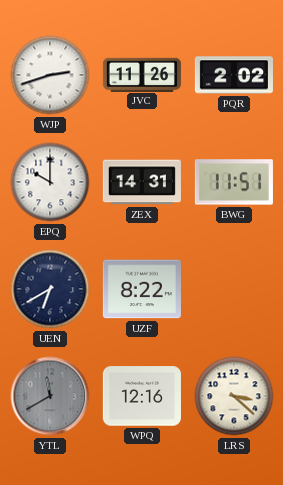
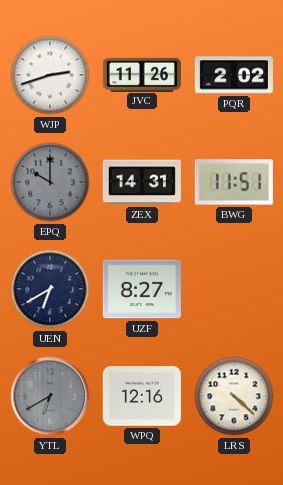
EPQ dial: white -> grey
UZF: 8:22 -> 8:27
YTL: 11:40 -> 6:40
LRS: 3:22 -> 4:22
